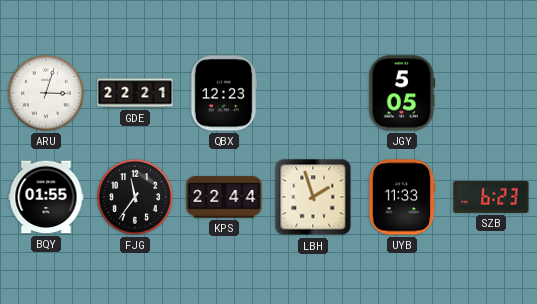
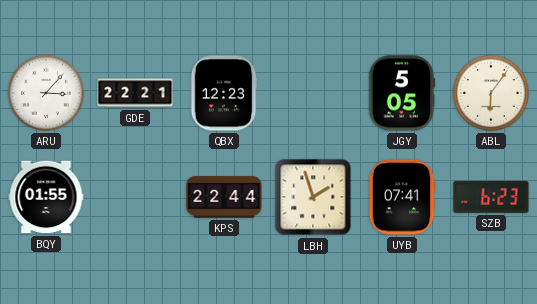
ARU: 3:03 -> 3:07
ABL: none -> 6:06
FJG: 11:36 -> none
UYB: 11:33 -> 07:41
